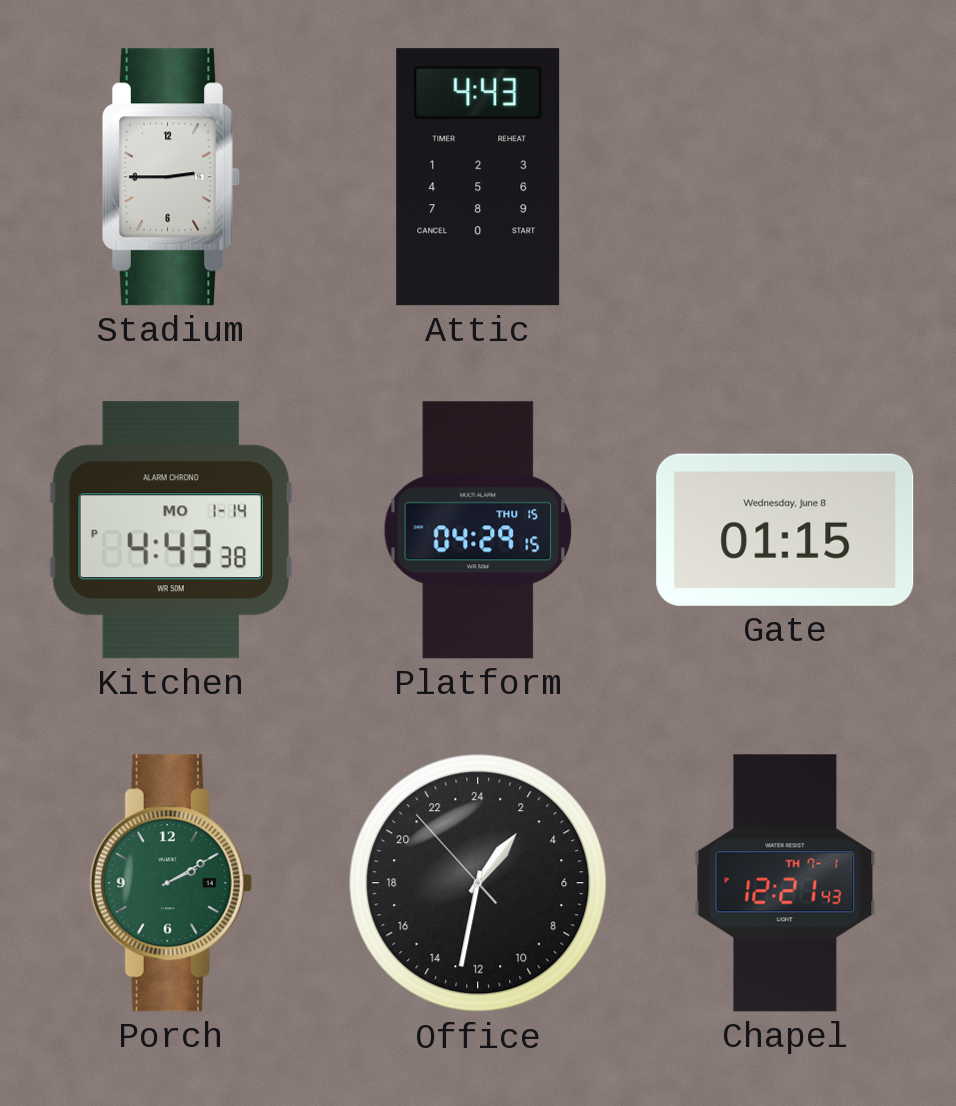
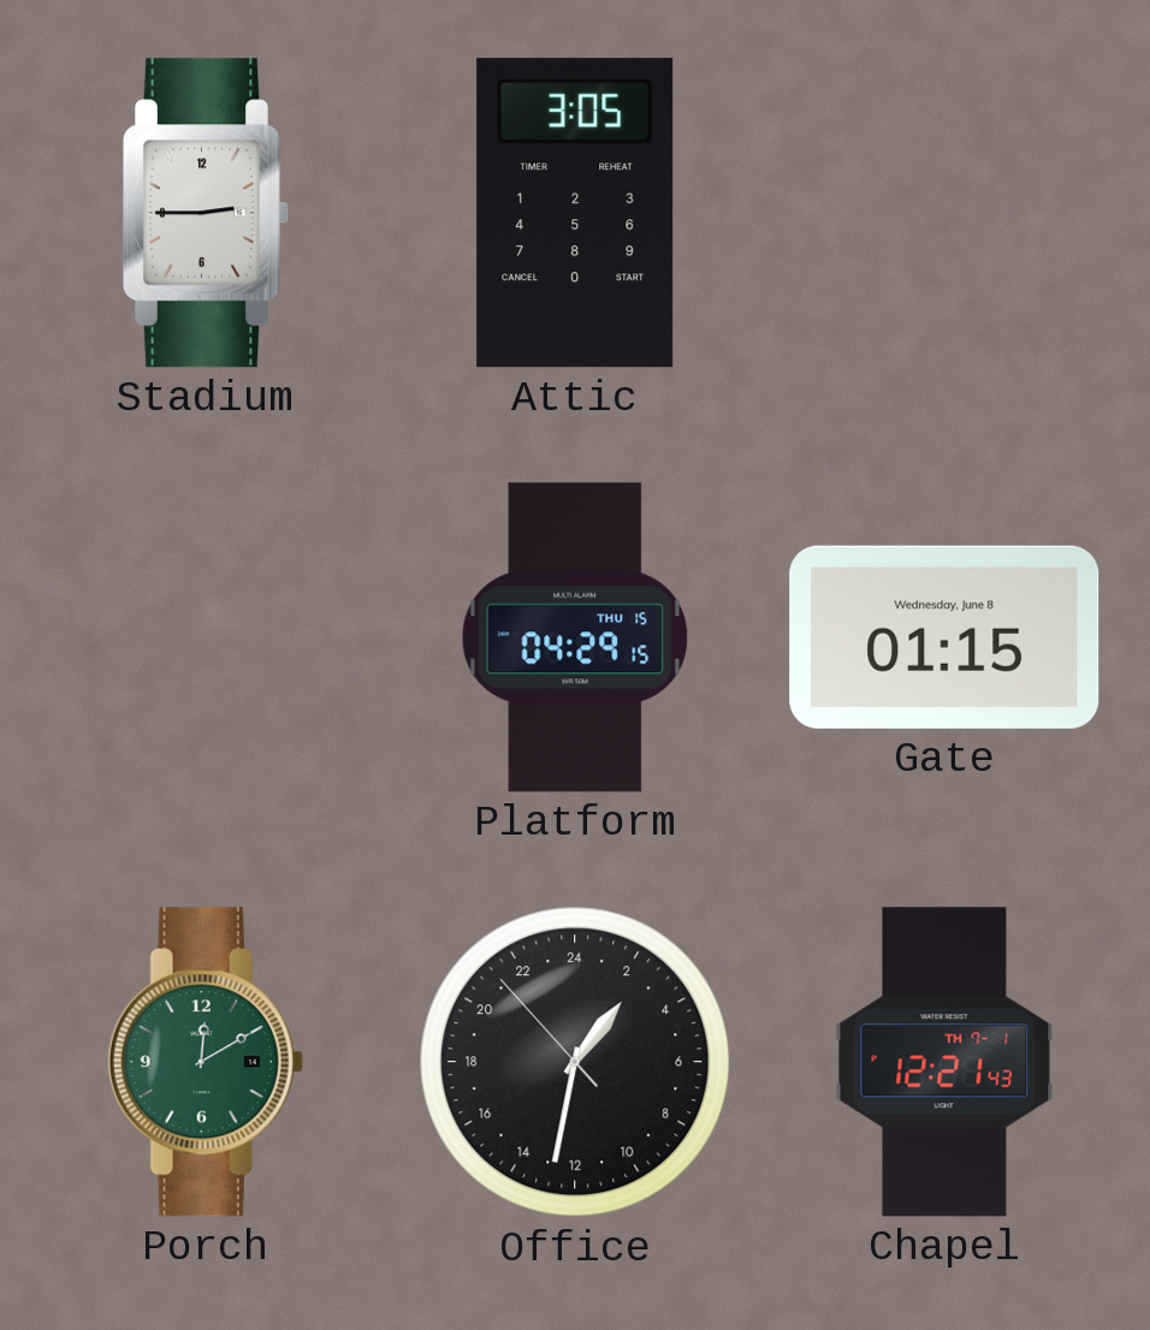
Attic: 4:43 -> 3:05
Kitchen: 4:43 -> none
Porch: 2:10 -> 12:10
